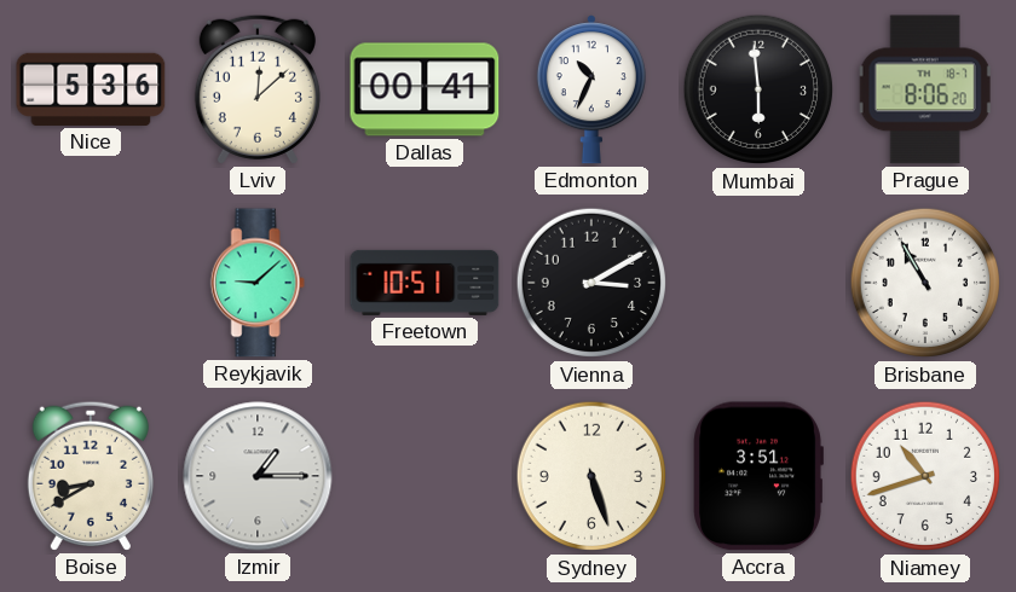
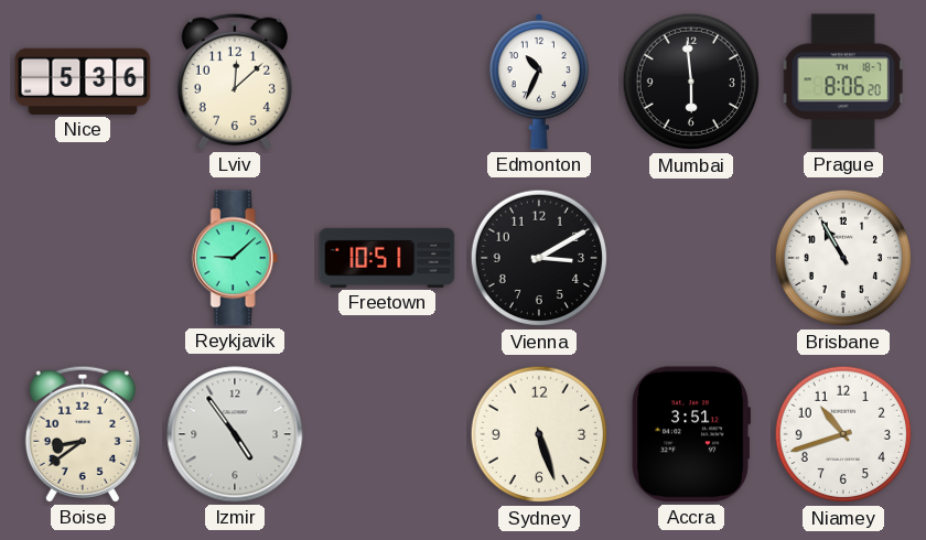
Dallas: 00:41 -> none
Boise: 8:40 -> 8:39
Izmir: 1:15 -> 4:54
